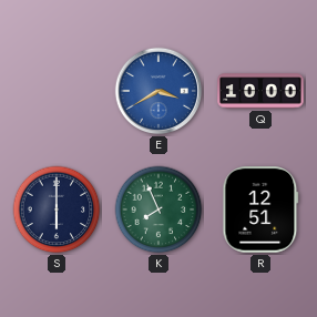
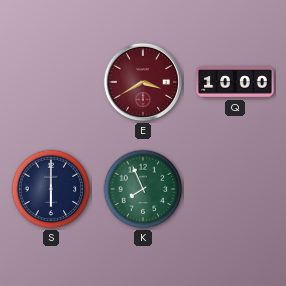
E dial: blue -> burgundy
R: 12:51 -> none
